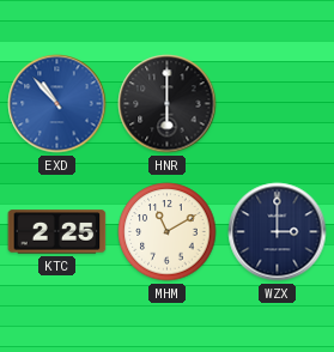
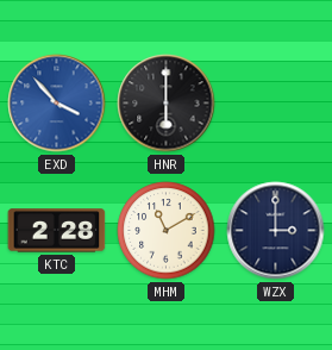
EXD: 10:53 -> 3:53
KTC: 2:25 -> 2:28
